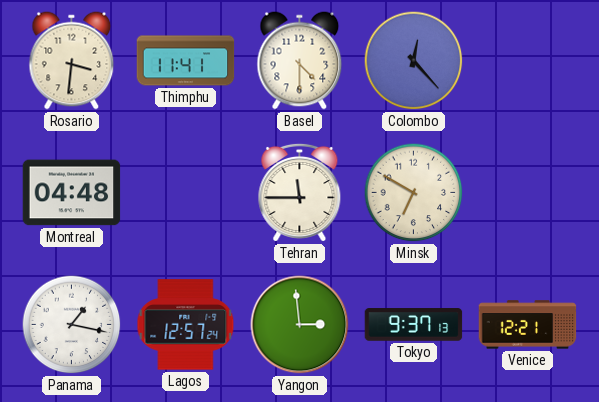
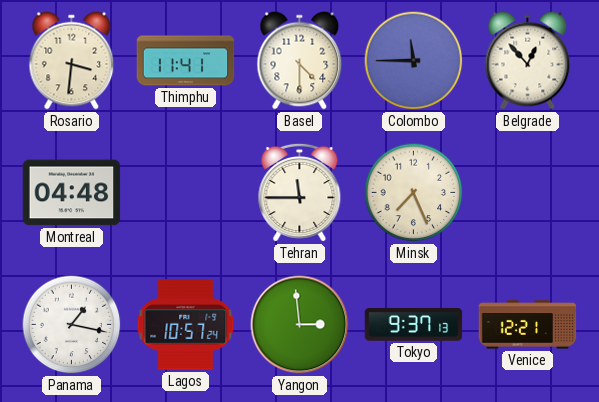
Colombo: 12:23 -> 11:45
Belgrade: none -> 12:53
Minsk: 6:50 -> 7:26
Lagos: 12:57 -> 10:57
